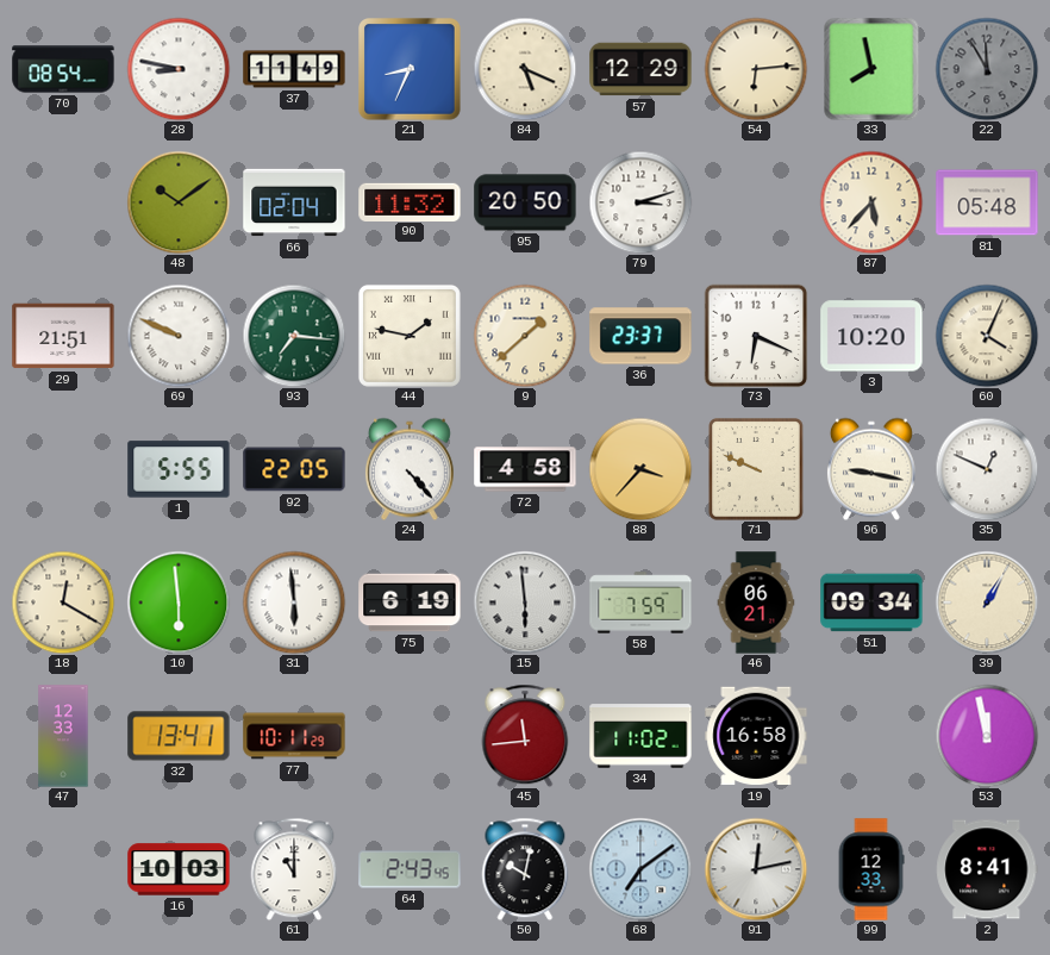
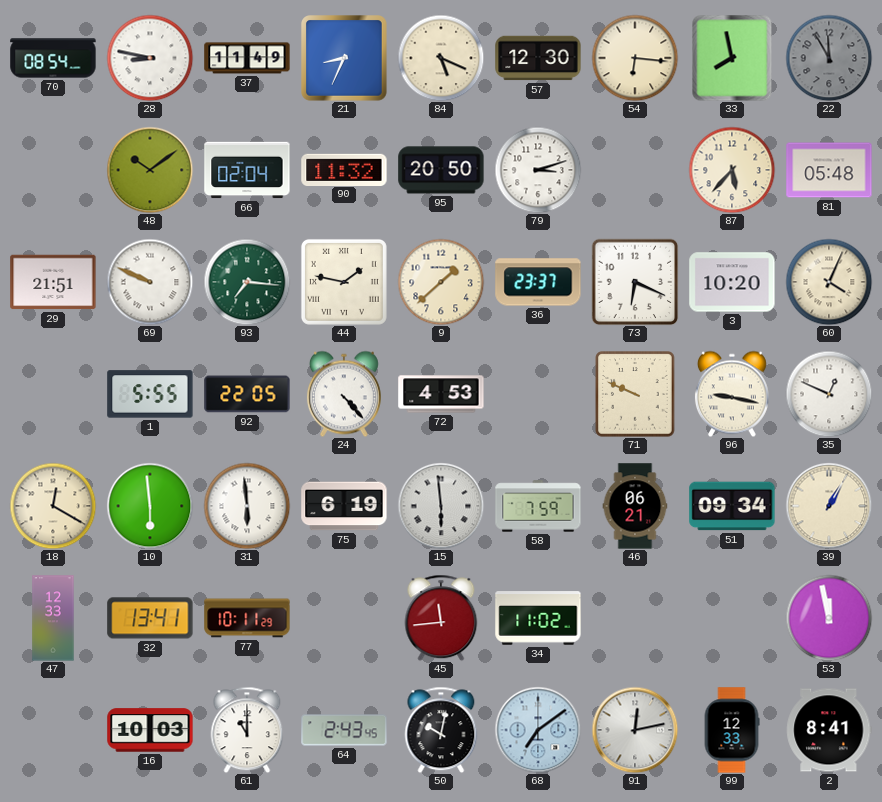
57: 12:29 -> 12:30
54: 6:14 -> 6:16
72: 4:58 -> 4:53
88: 3:37 -> none
19: 16:58 -> none
